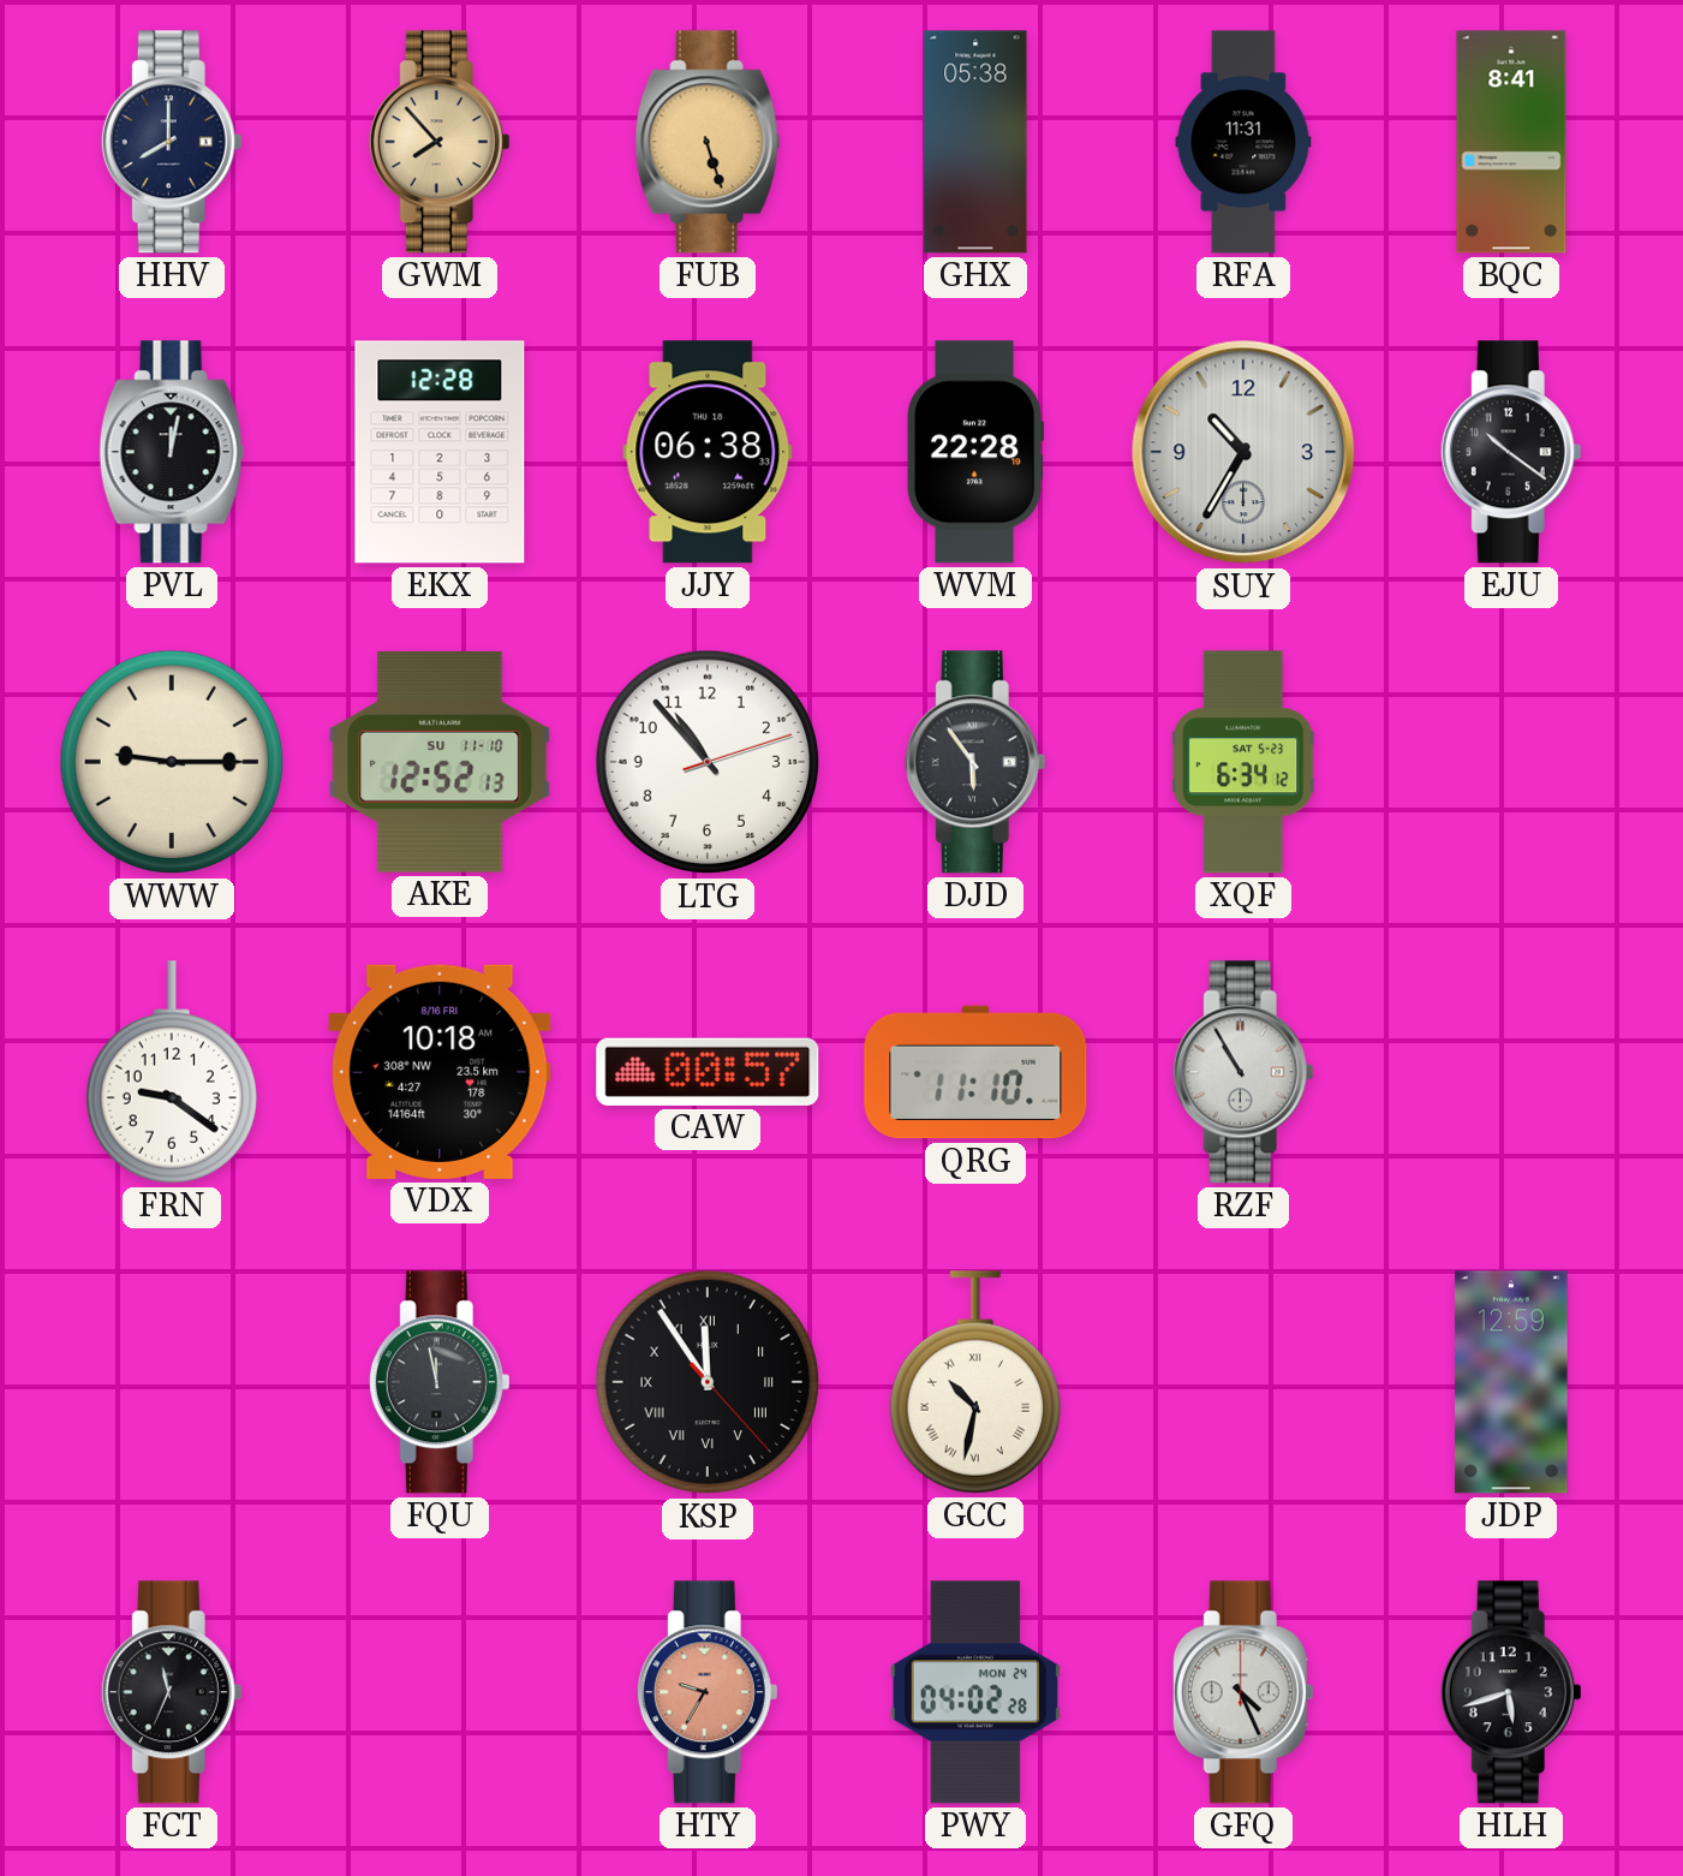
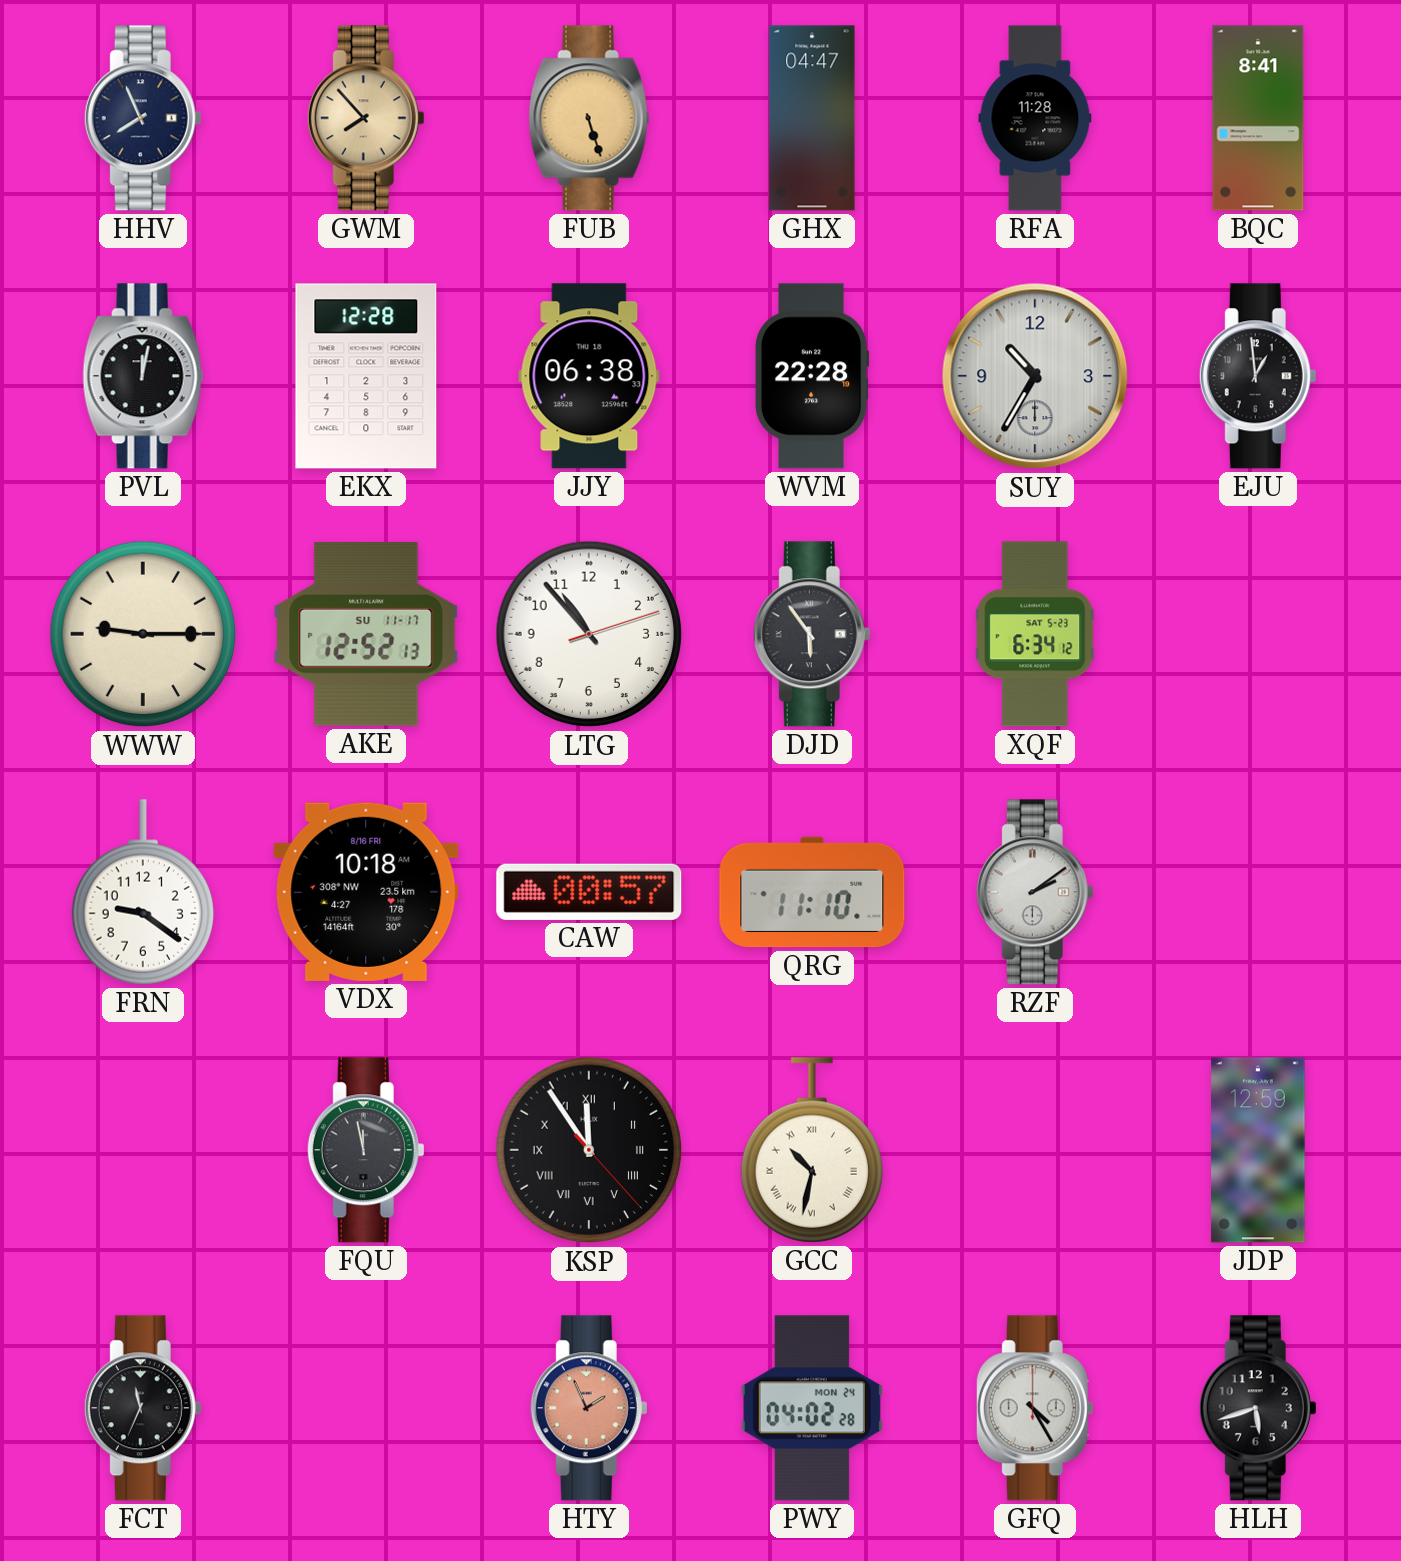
HHV: 8:00 -> 7:56
GHX: 05:38 -> 04:47
RFA: 11:31 -> 11:28
EJU: 10:21 -> 12:59
AKE date: SU 11-10 -> SU 11-17
RZF: 10:55 -> 2:09
HTY: 9:35 -> 1:56
GFQ: 4:26 -> 4:25
